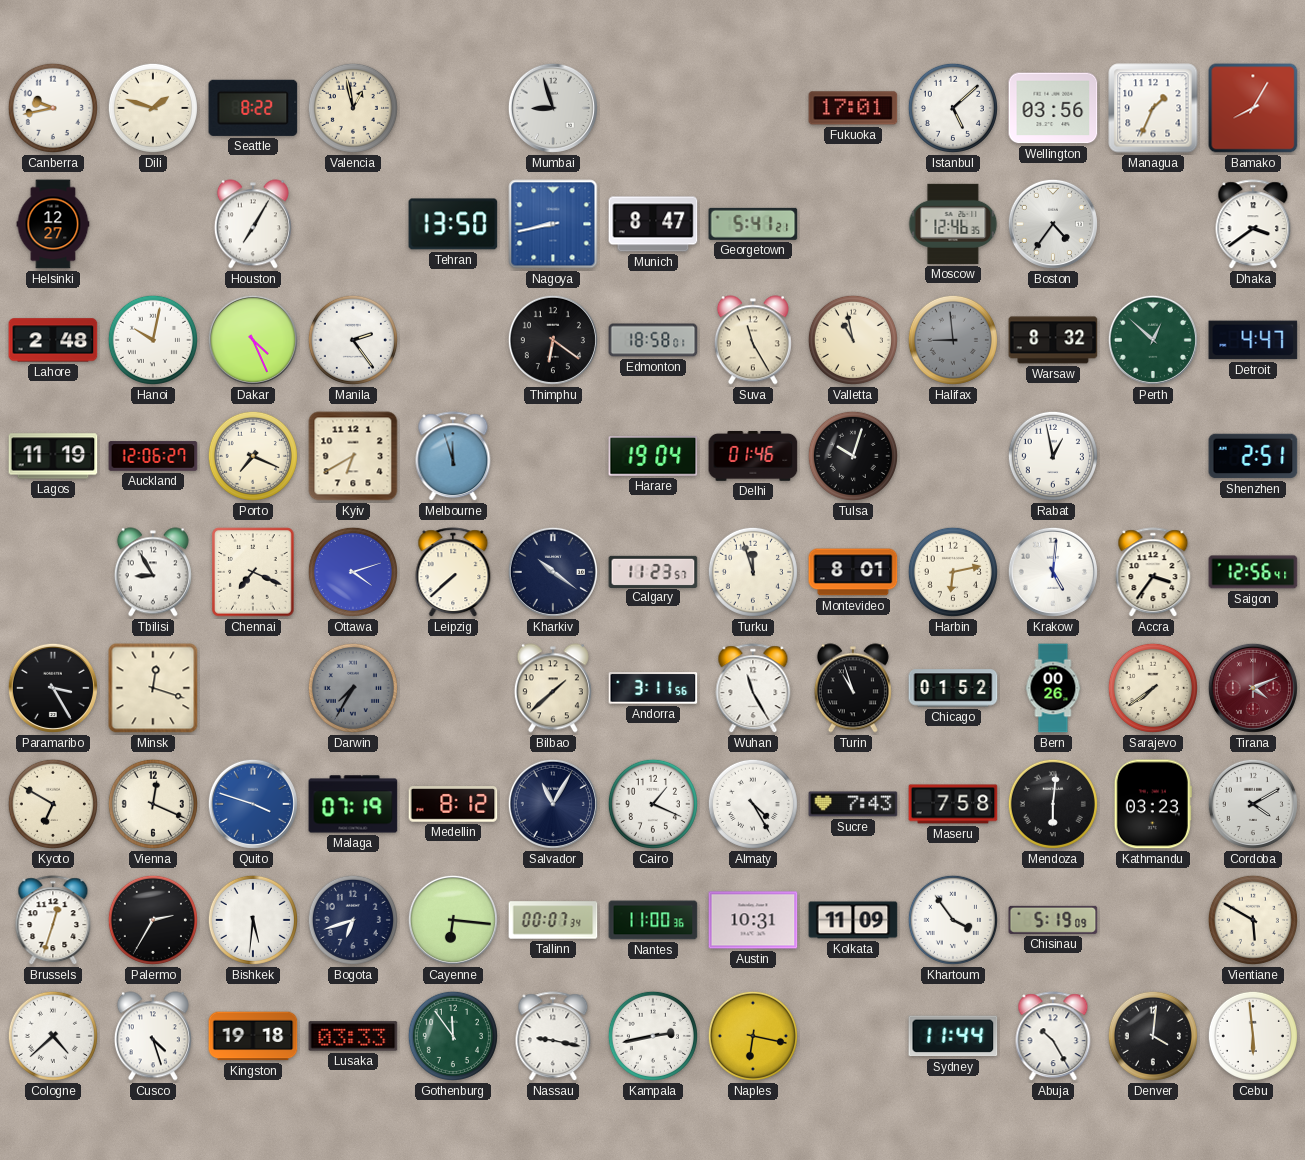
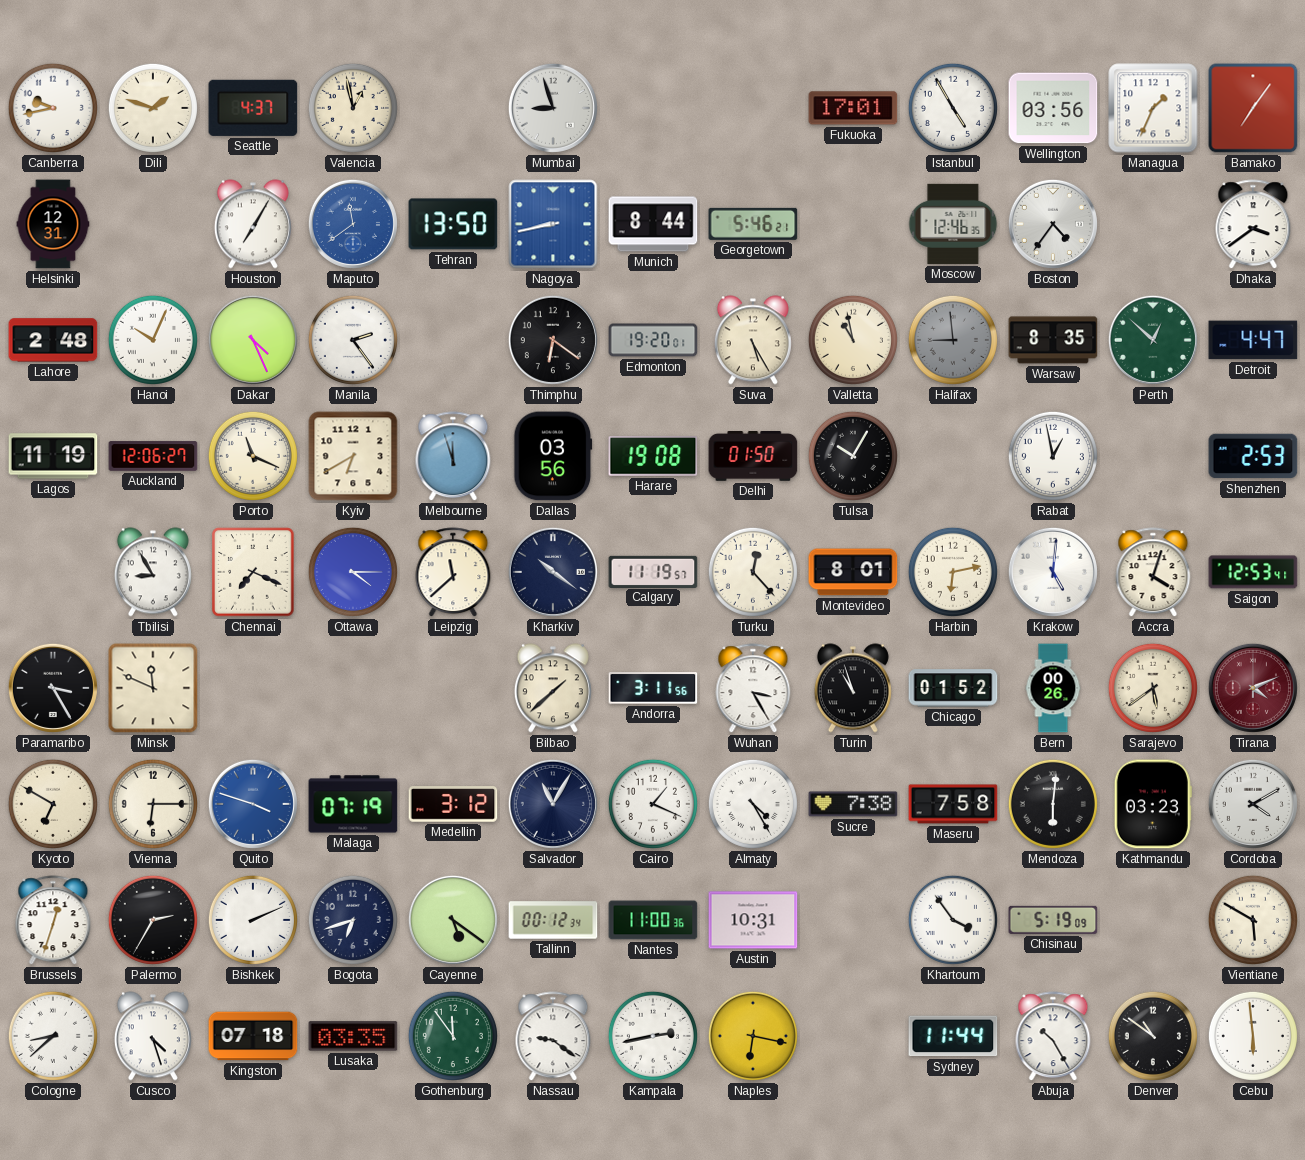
Seattle: 8:22 -> 4:37
Istanbul: 5:08 -> 4:55
Bamako: 8:05 -> 7:06
Helsinki: 12:27 -> 12:31
Maputo: none -> 11:39
Munich: 8:47 -> 8:44
Georgetown: 5:41 -> 5:46
Hanoi: 10:02 -> 10:04
Edmonton: 18:58 -> 19:20
Suva: 11:25 -> 5:25
Warsaw: 8:32 -> 8:35
Porto: 7:19 -> 11:19
Dallas: none -> 03:56
Harare: 19:04 -> 19:08
Delhi: 01:46 -> 01:50
Tulsa: 10:03 -> 10:05
Shenzhen: 2:51 -> 2:53
Ottawa: 4:12 -> 4:15
Leipzig: 7:38 -> 11:38
Calgary: 11:23 -> 11:19
Turku: 11:57 -> 12:23
Accra: 3:36 -> 4:03
Saigon: 12:56 -> 12:53
Minsk: 12:18 -> 11:49
Darwin: 7:35 -> none
Wuhan: 11:25 -> 3:25
Sarajevo: 7:39 -> 5:39
Vienna: 12:19 -> 6:15
Medellin: 8:12 -> 3:12
Sucre: 7:43 -> 7:38
Bishkek: 5:31 -> 2:11
Cayenne: 6:16 -> 5:21
Tallinn: 00:07 -> 00:12
Kolkata: 11:09 -> none
Cologne: 4:38 -> 8:38
Kingston: 19:18 -> 07:18
Lusaka: 03:33 -> 03:35
Nassau: 9:17 -> 9:21
Denver: 4:01 -> 10:51
